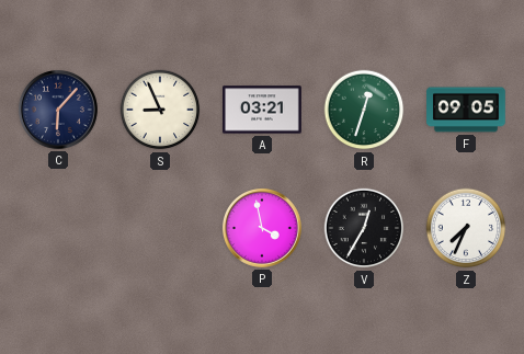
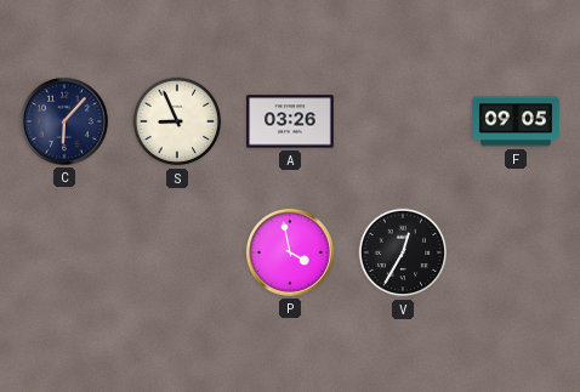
A: 03:21 -> 03:26
R: 12:33 -> none
Z: 7:34 -> none
